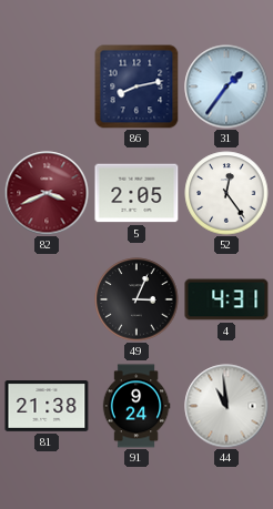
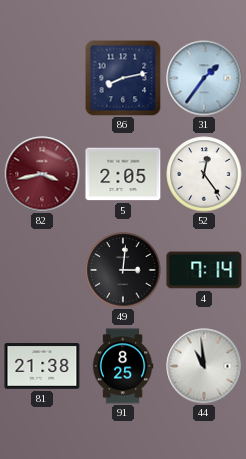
82: 3:41 -> 3:43
49: 3:04 -> 3:01
4: 4:31 -> 7:14
91: 9:24 -> 8:25
